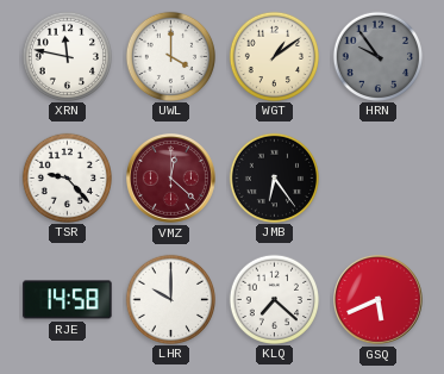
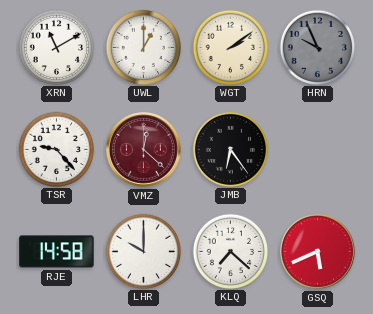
XRN: 11:47 -> 11:10
UWL: 4:00 -> 1:00
WGT: 1:09 -> 2:09
HRN: 9:54 -> 9:56
